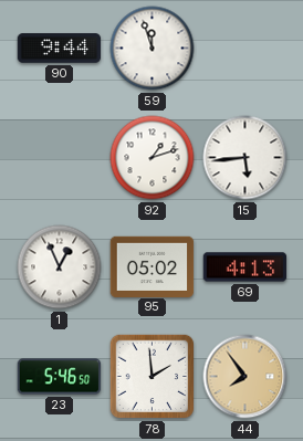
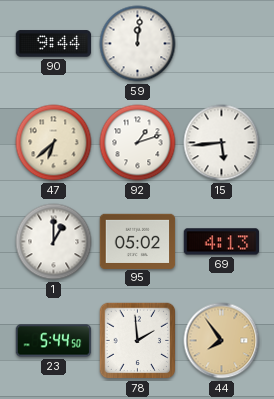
59: 11:57 -> 12:01
47: none -> 6:38
1: 12:56 -> 1:00
23: 5:46 -> 5:44
